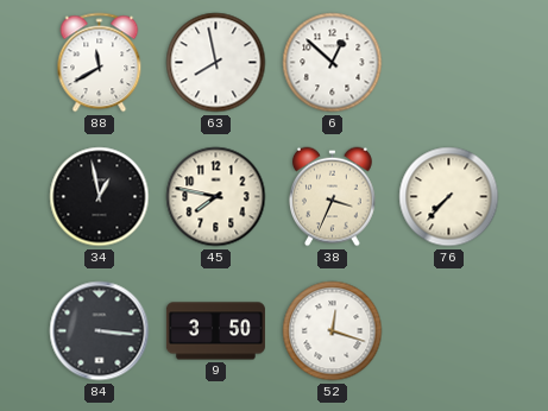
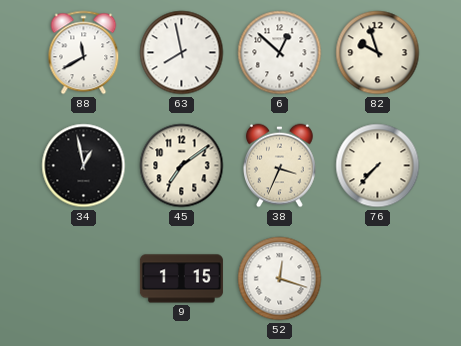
82: none -> 9:57
45: 7:47 -> 7:09
84: 3:16 -> none
9: 3:50 -> 1:15
